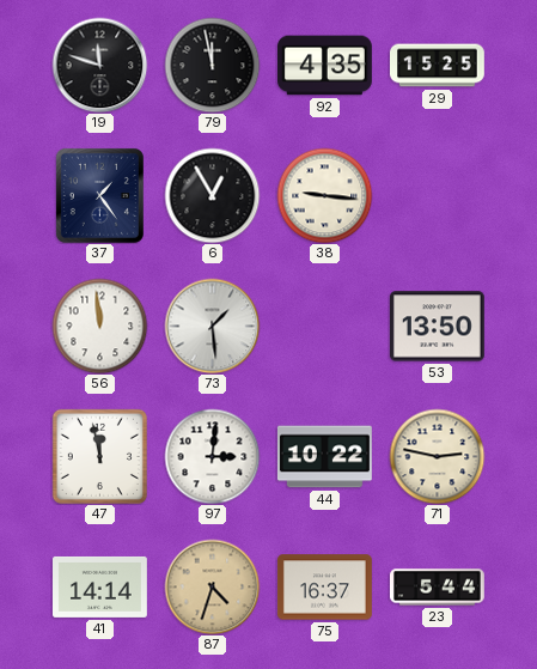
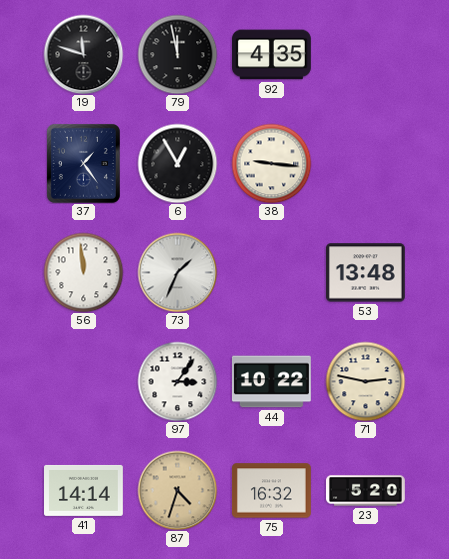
29: 15:25 -> none
73: 1:29 -> 1:34
53: 13:50 -> 13:48
47: 11:58 -> none
97: 3:01 -> 3:06
75: 16:37 -> 16:32
23: 5:44 -> 5:20
